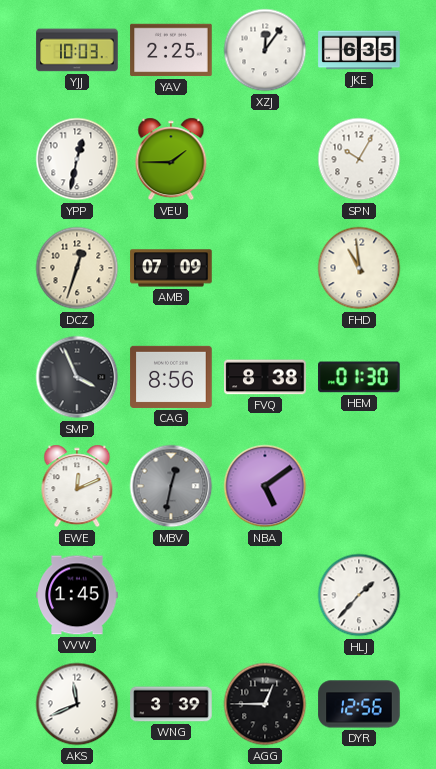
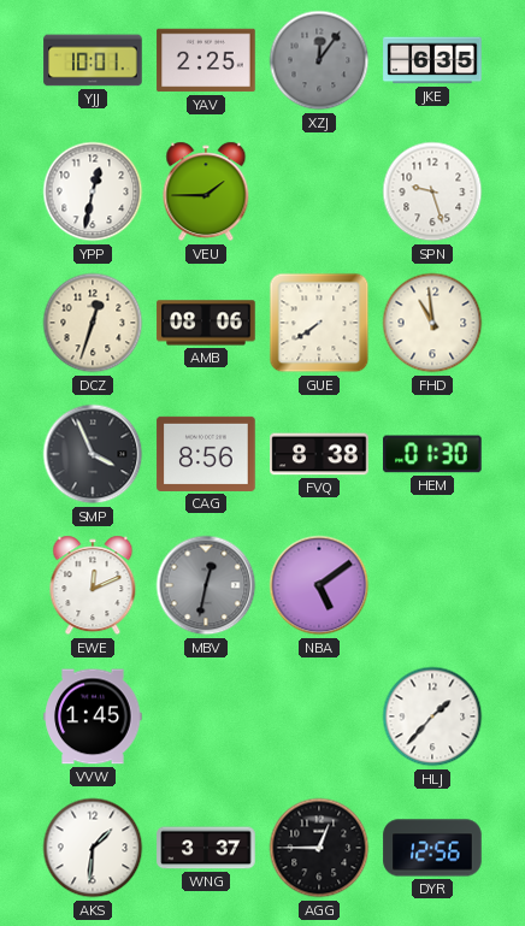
YJJ: 10:03 -> 10:01
XZJ dial: white -> grey
SPN: 10:05 -> 9:27
AMB: 07:09 -> 08:06
GUE: none -> 7:39
AKS: 11:41 -> 1:31
WNG: 3:39 -> 3:37
